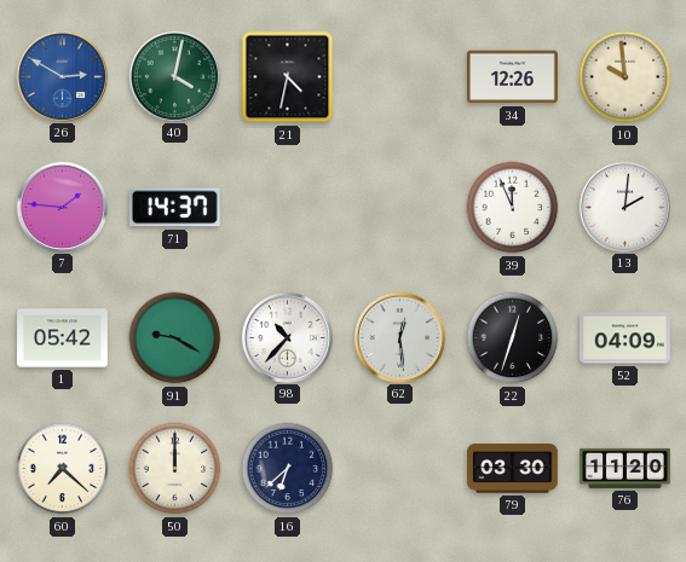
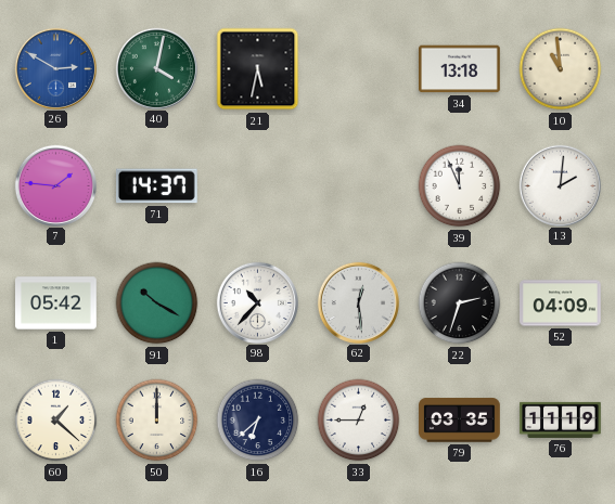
21: 4:32 -> 5:32
34: 12:26 -> 13:18
10: 9:59 -> 10:59
91: 9:20 -> 10:20
22: 12:33 -> 2:33
60: 7:22 -> 1:22
33: none -> 12:45
79: 03:30 -> 03:35
76: 11:20 -> 11:19
